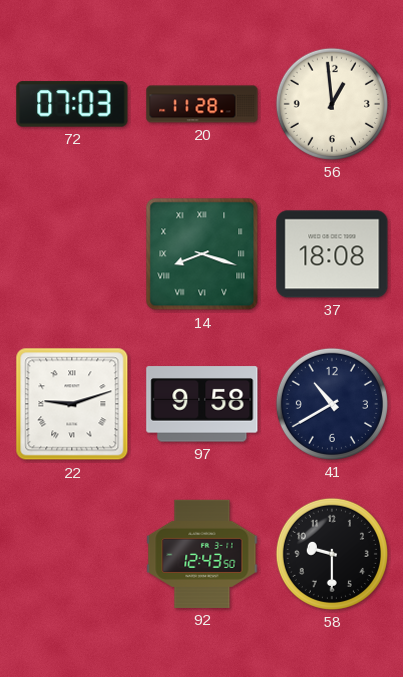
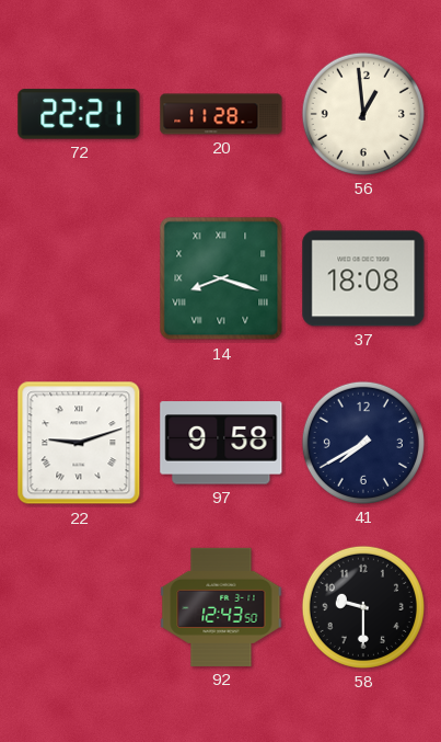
72: 07:03 -> 22:21
41: 10:40 -> 7:40
